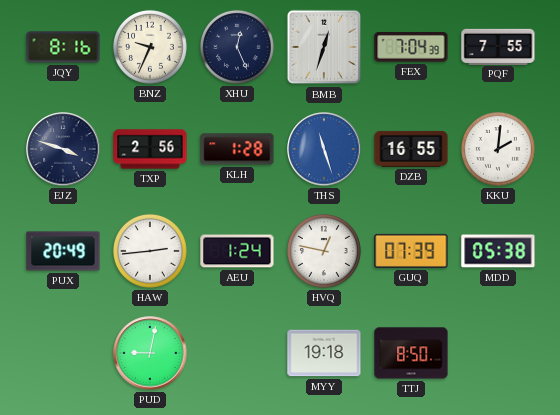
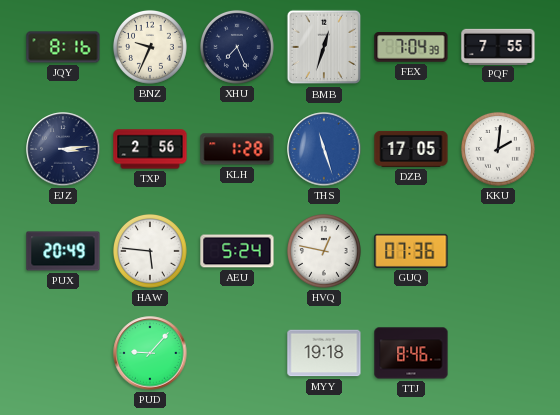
XHU: 12:26 -> 7:26
EJZ: 3:48 -> 3:14
DZB: 16:55 -> 17:05
HAW: 2:44 -> 5:46
AEU: 1:24 -> 5:24
GUQ: 07:39 -> 07:36
MDD: 05:38 -> none
PUD: 9:02 -> 9:07
TTJ: 8:50 -> 8:46
